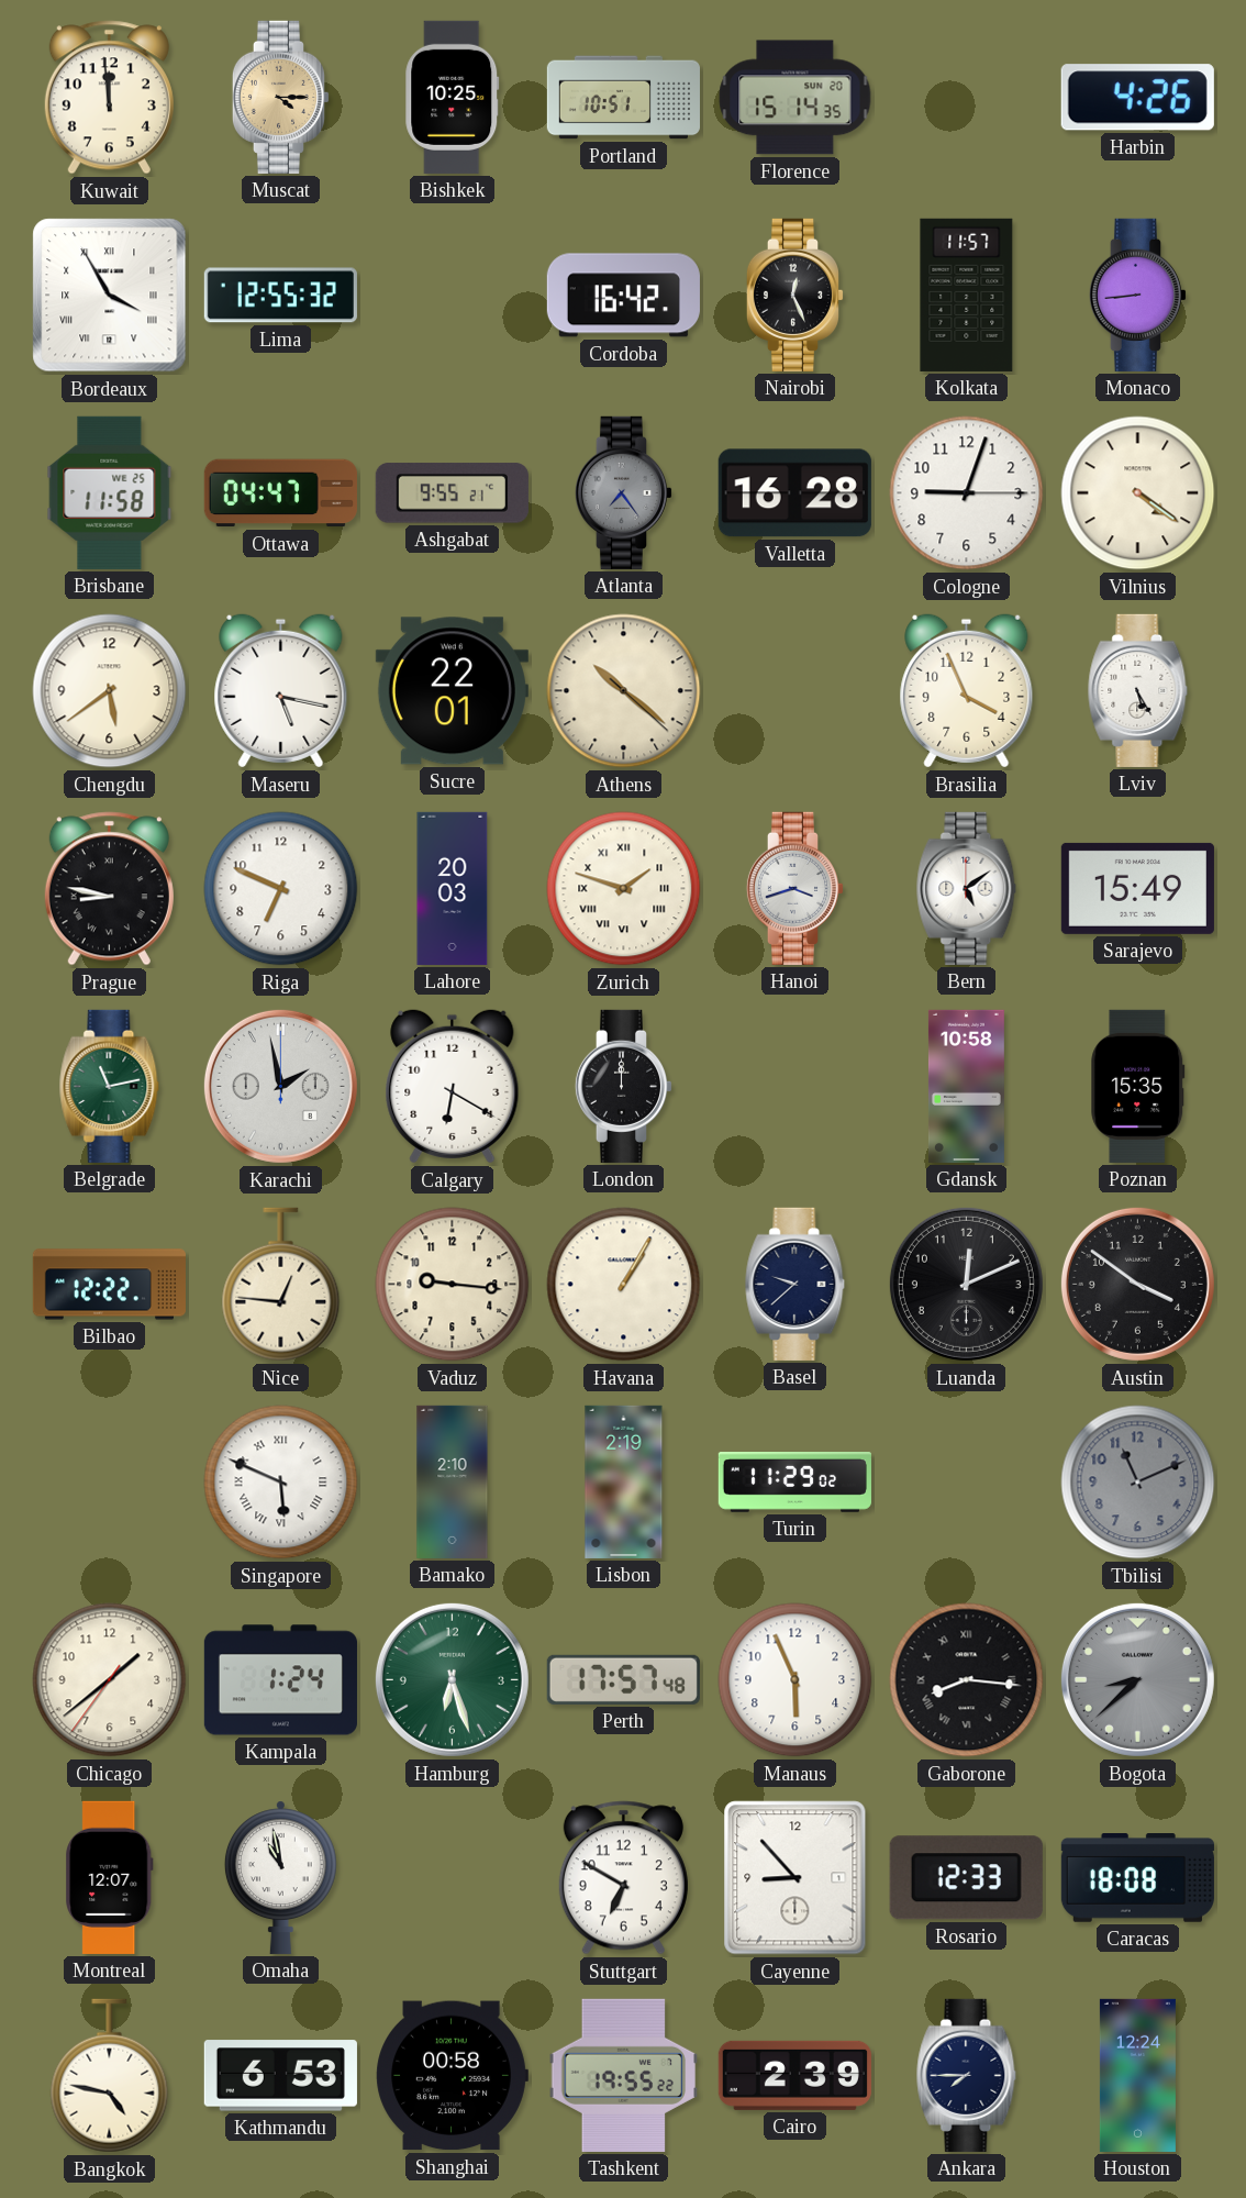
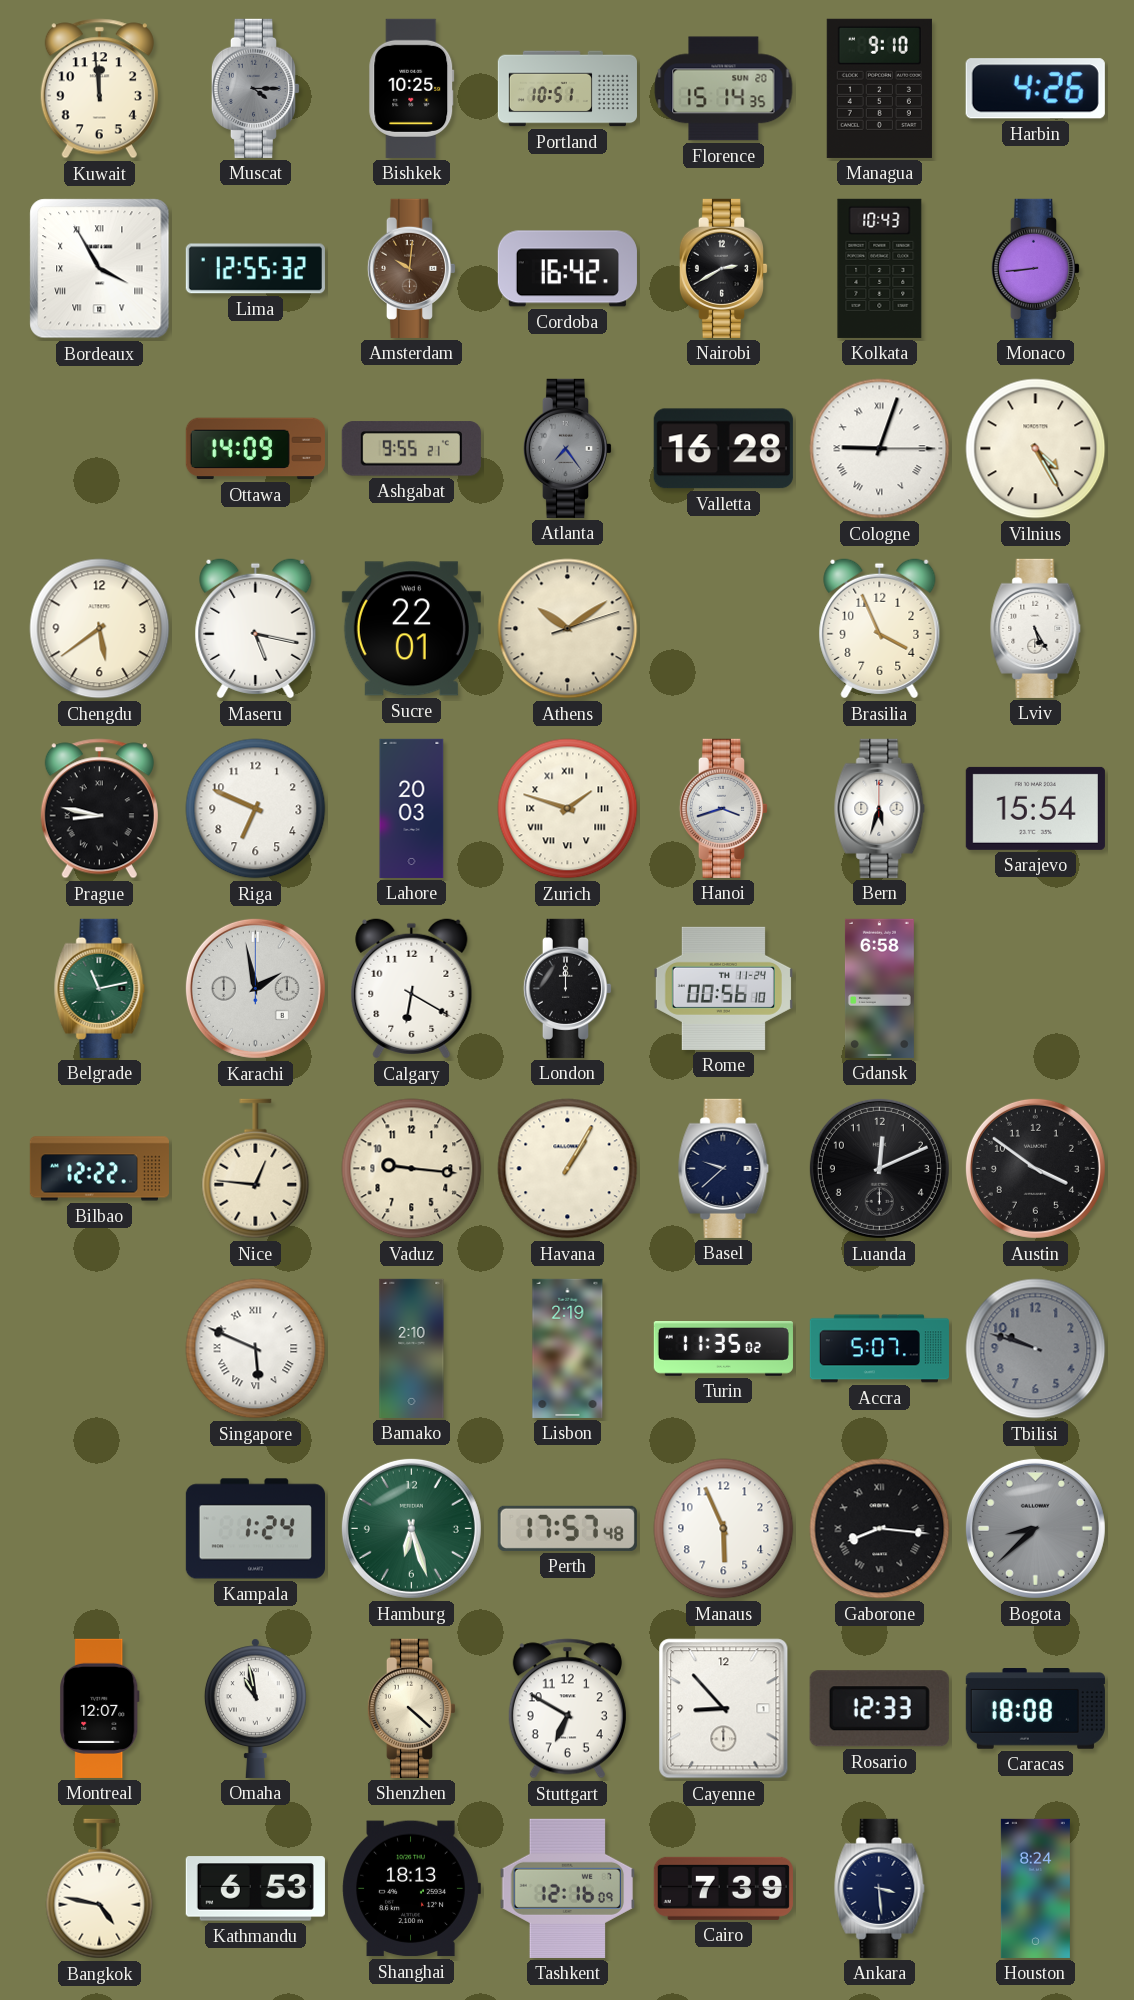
Muscat dial: champagne -> grey
Managua: none -> 9:10
Amsterdam: none -> 10:01
Nairobi: 12:26 -> 2:40
Kolkata: 11:57 -> 10:43
Brisbane: 11:58 -> none
Ottawa: 04:47 -> 14:09
Cologne numerals: Arabic -> Roman
Vilnius: 4:21 -> 4:25
Athens: 10:21 -> 10:09
Bern: 5:09 -> 5:33
Sarajevo: 15:49 -> 15:54
Rome: none -> 00:56
Gdansk: 10:58 -> 6:58
Poznan: 15:35 -> none
Turin: 11:29 -> 11:35
Accra: none -> 5:07
Tbilisi: 11:11 -> 9:48
Chicago: 1:38 -> none
Shenzhen: none -> 4:22
Shanghai: 00:58 -> 18:13
Tashkent: 19:55 -> 12:16
Cairo: 2:39 -> 7:39
Ankara: 7:45 -> 3:29
Houston: 12:24 -> 8:24
